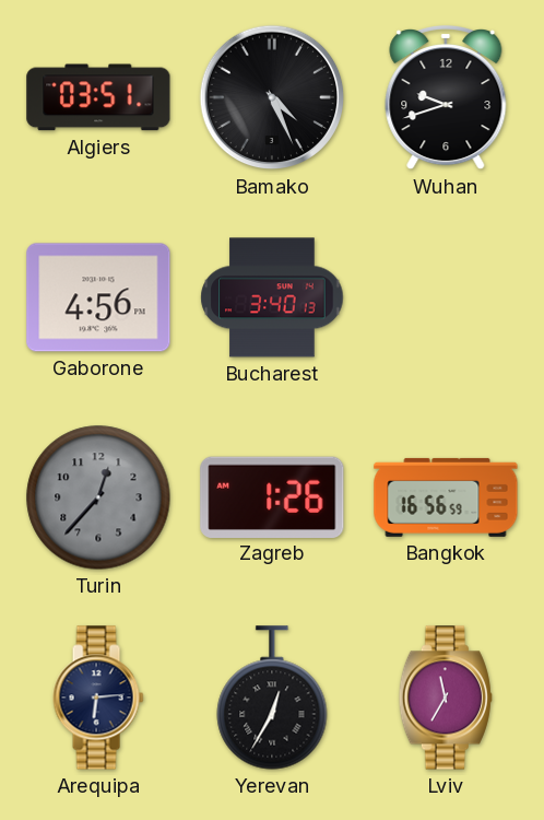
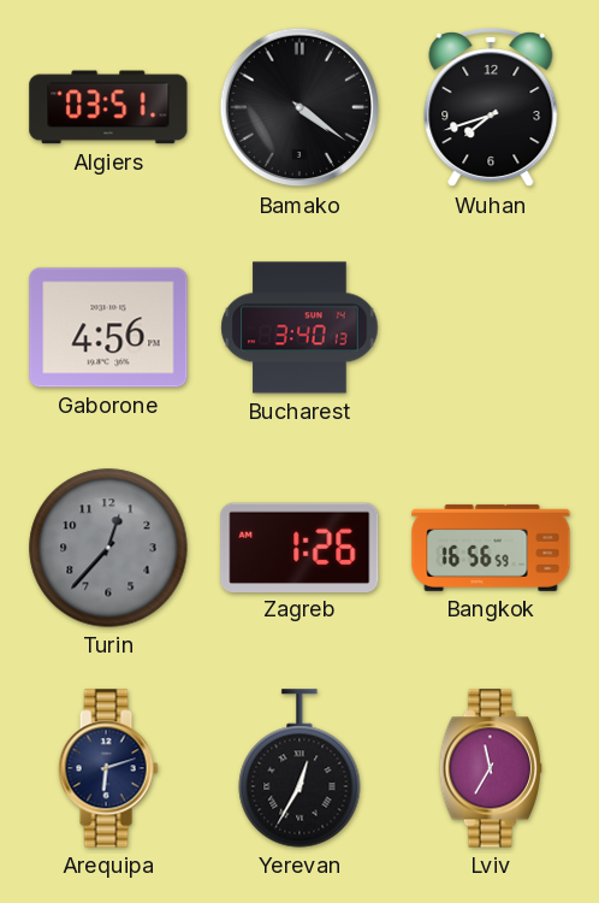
Bamako: 4:26 -> 4:21
Wuhan: 9:42 -> 7:42
Arequipa: 6:14 -> 6:12
